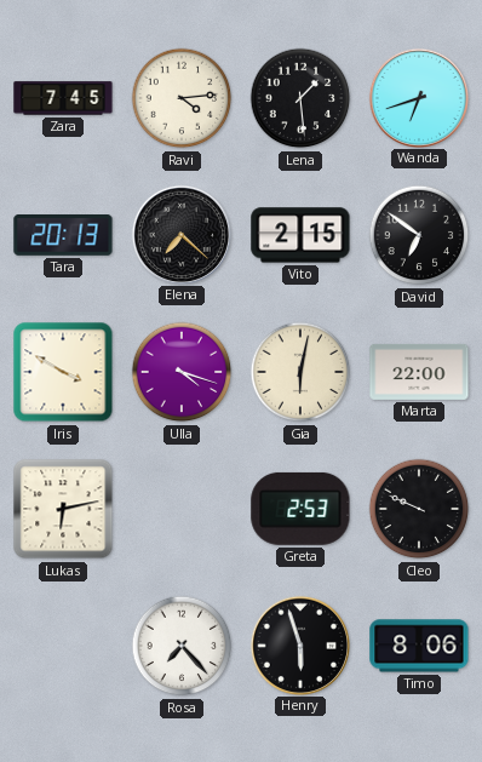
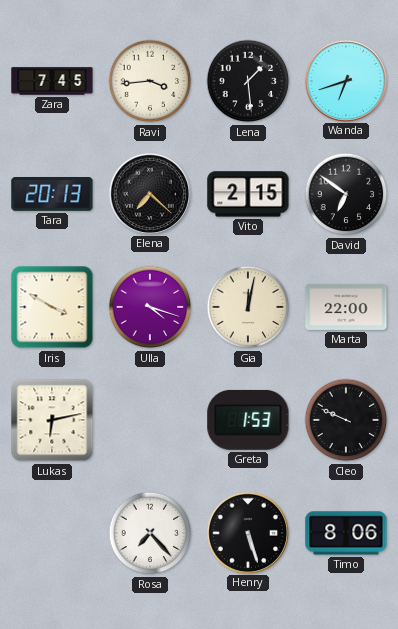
Ravi: 4:14 -> 3:44
Gia: 6:02 -> 12:02
Greta: 2:53 -> 1:53
Henry: 5:57 -> 5:27
